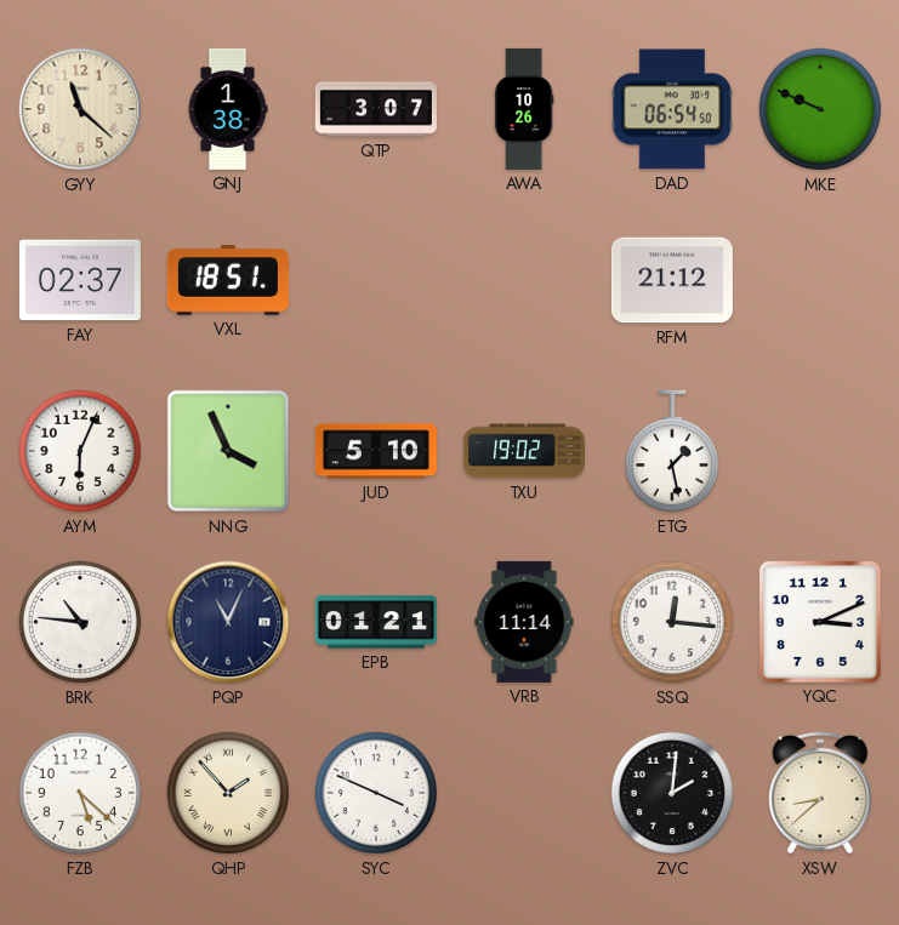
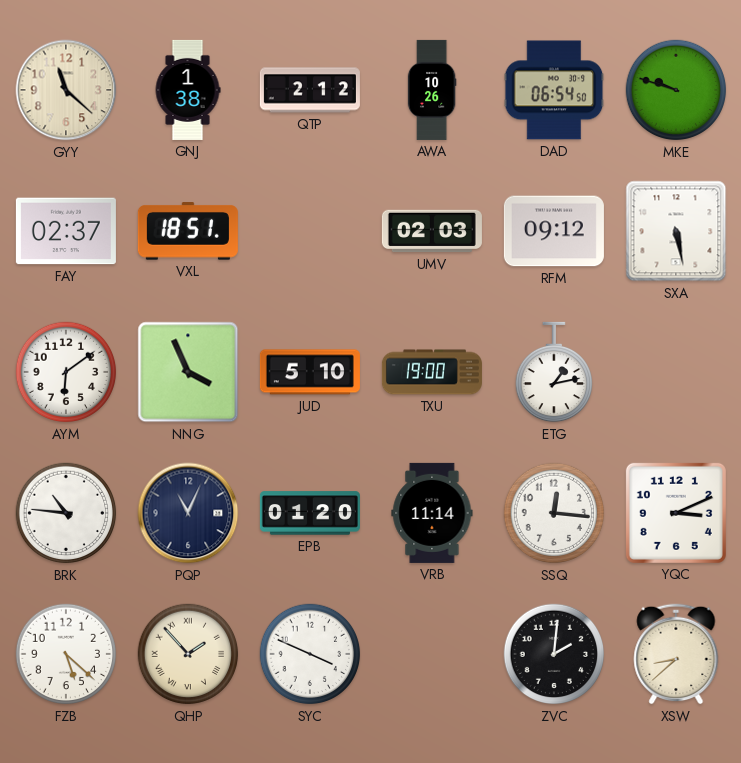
QTP: 3:07 -> 2:12
MKE: 9:49 -> 9:48
UMV: none -> 02:03
RFM: 21:12 -> 09:12
SXA: none -> 5:28
AYM: 6:04 -> 6:09
TXU: 19:02 -> 19:00
ETG: 1:28 -> 1:13
EPB: 01:21 -> 01:20
